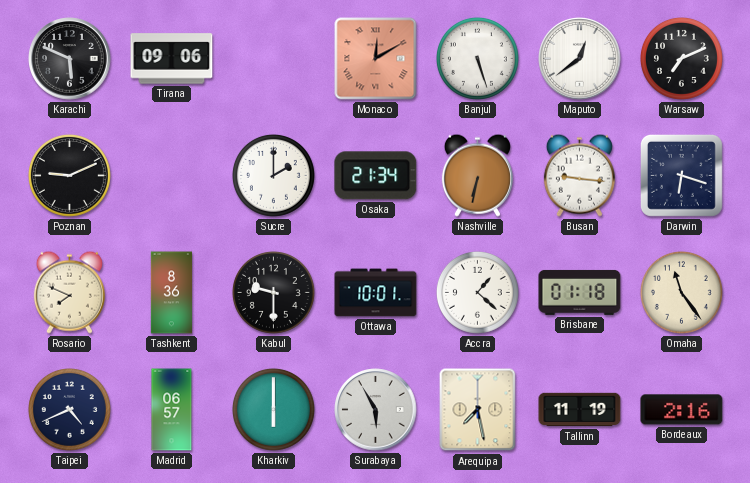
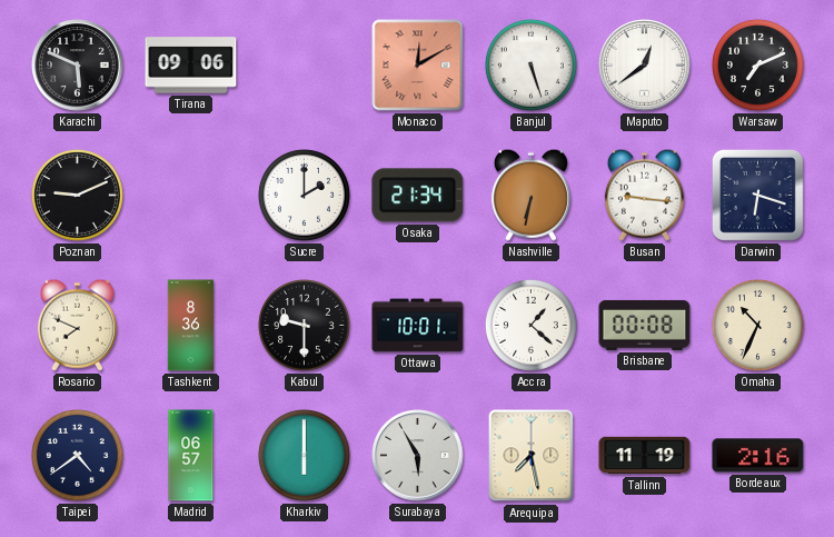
Brisbane: 01:18 -> 00:08
Omaha: 11:24 -> 10:34
Taipei: 4:41 -> 4:39
